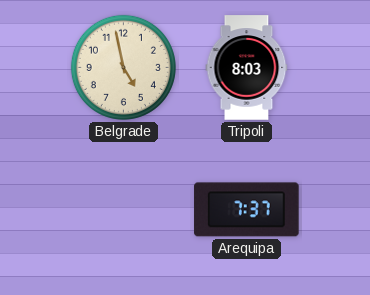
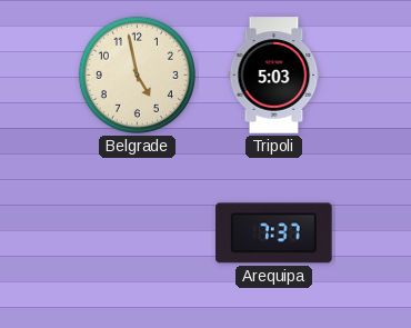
Tripoli: 8:03 -> 5:03
